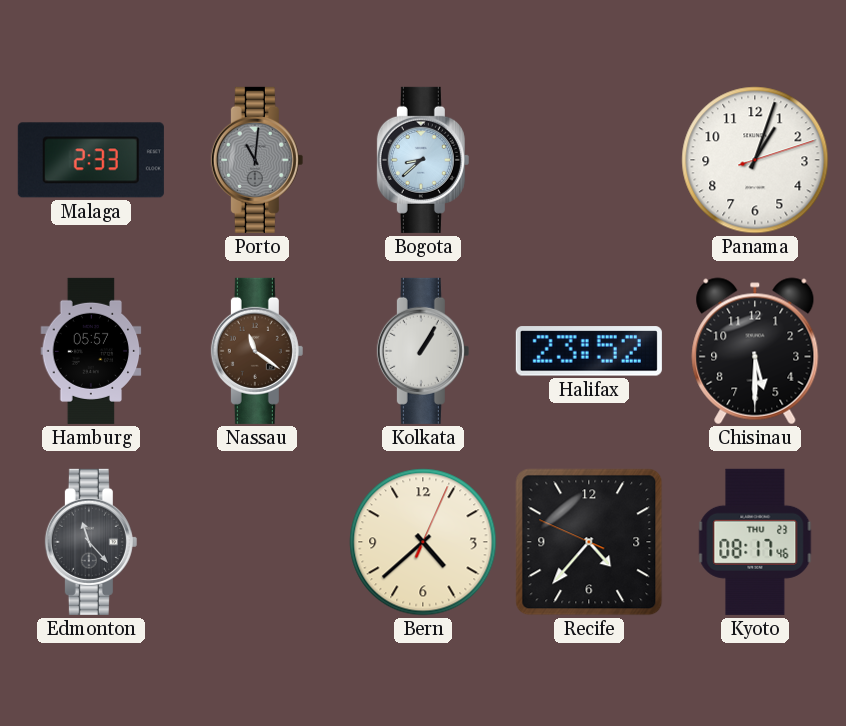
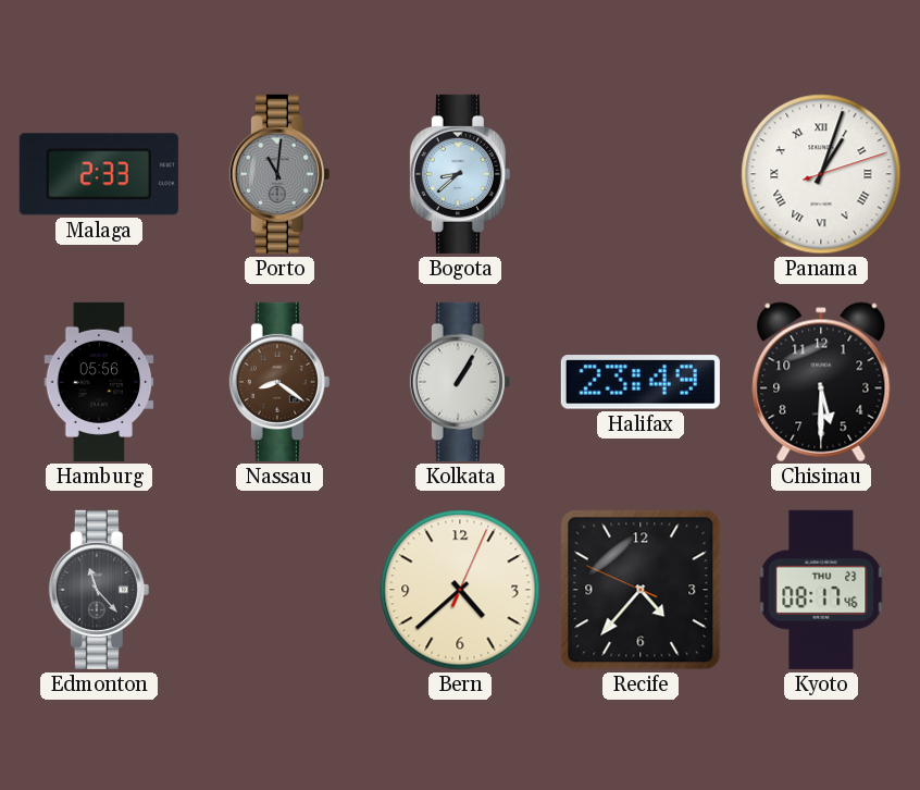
Panama numerals: Arabic -> Roman
Hamburg: 05:57 -> 05:56
Nassau: 11:21 -> 8:21
Halifax: 23:52 -> 23:49
